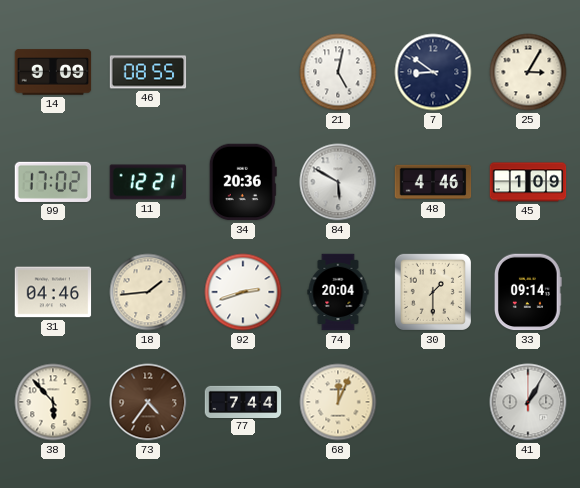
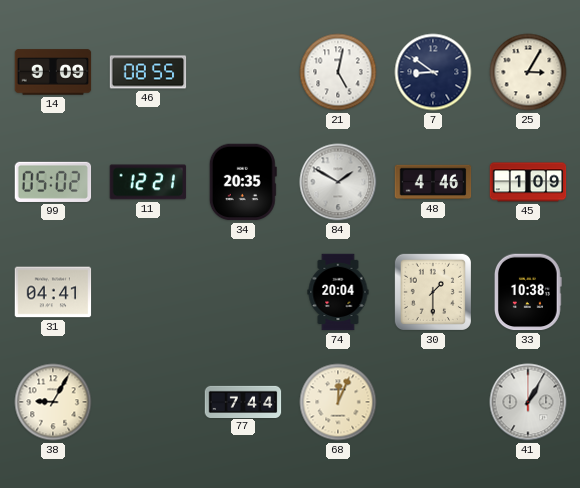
99: 17:02 -> 05:02
34: 20:36 -> 20:35
84: 5:50 -> 1:50
31: 04:46 -> 04:41
18: 1:44 -> none
92: 2:42 -> none
33: 09:14 -> 10:38
38: 5:53 -> 9:05
73: 4:36 -> none
